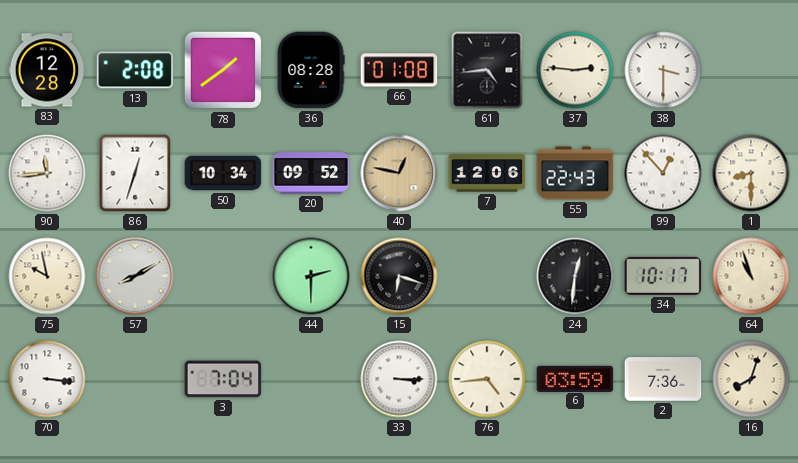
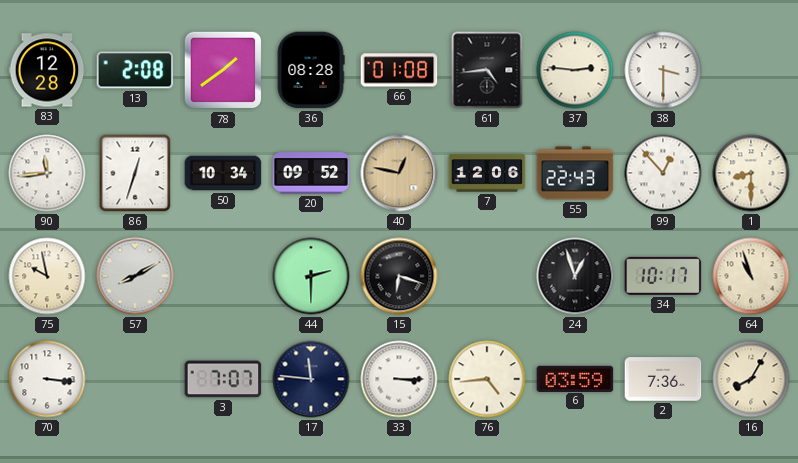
24: 12:31 -> 12:57
3: 7:04 -> 7:07
17: none -> 11:46
16: 8:03 -> 8:05
